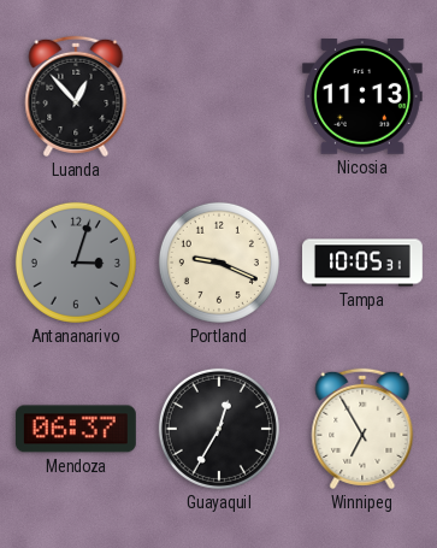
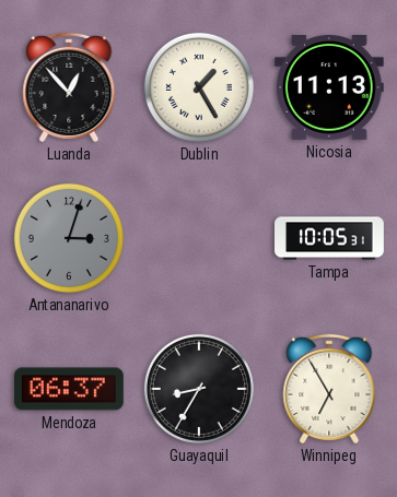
Dublin: none -> 1:25
Portland: 9:19 -> none
Guayaquil: 12:35 -> 8:35
